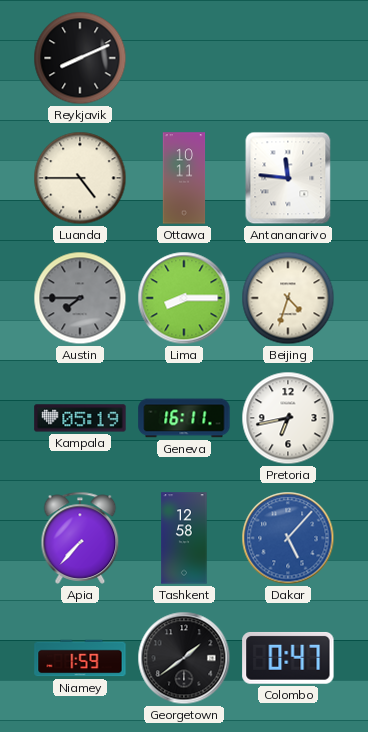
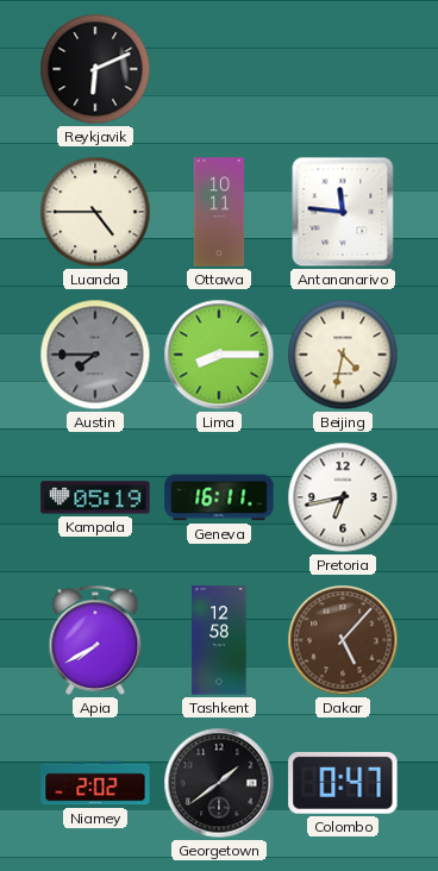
Reykjavik: 8:11 -> 6:11
Beijing: 4:33 -> 4:32
Apia: 7:37 -> 7:40
Dakar dial: blue -> brown
Niamey: 1:59 -> 2:02
